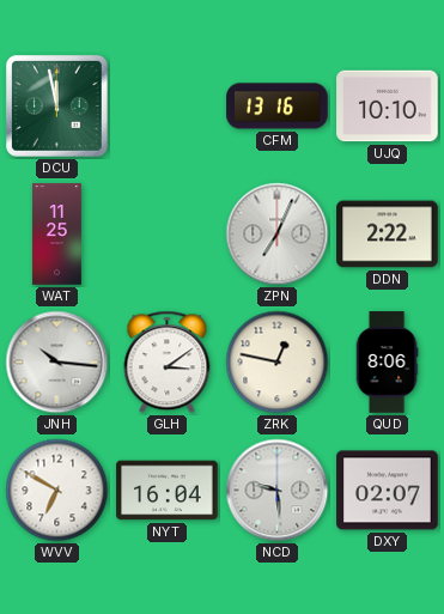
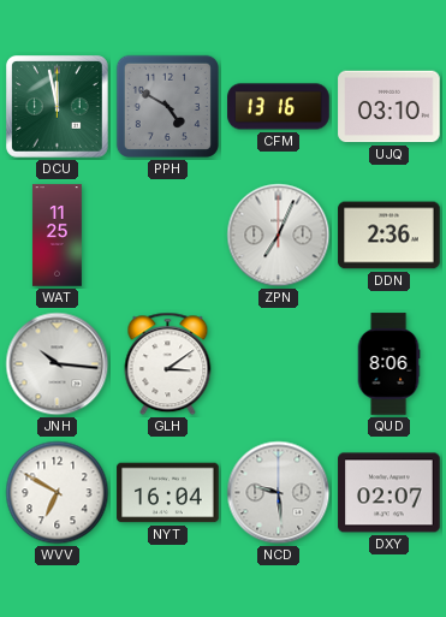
PPH: none -> 4:50
UJQ: 10:10 -> 03:10
DDN: 2:22 -> 2:36
ZRK: 12:47 -> none
